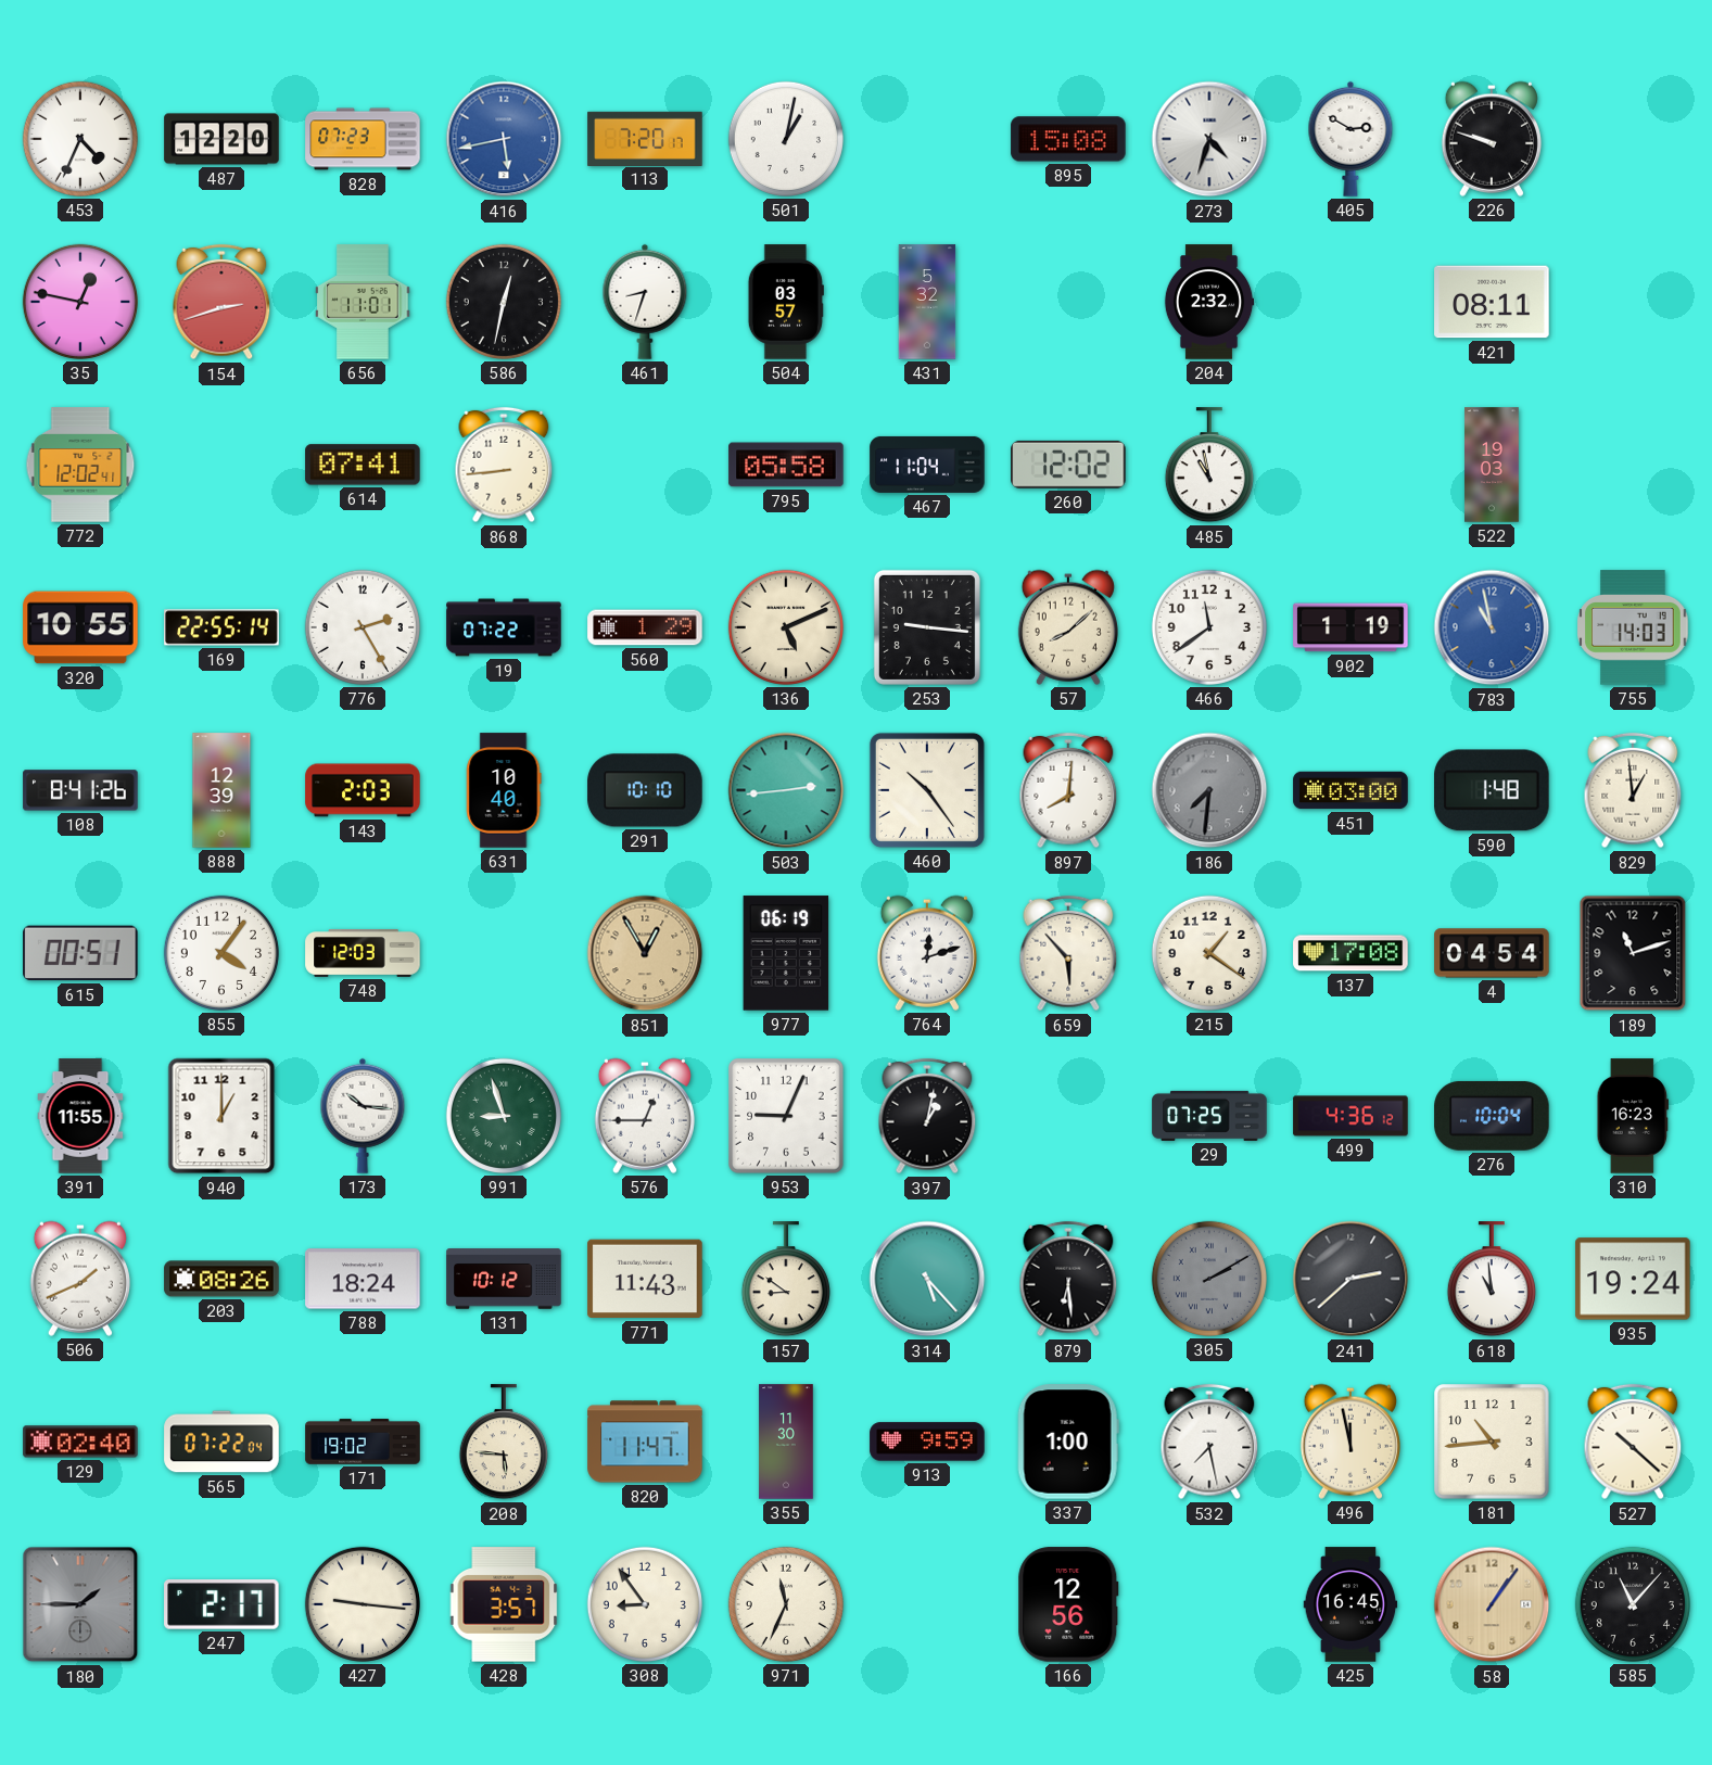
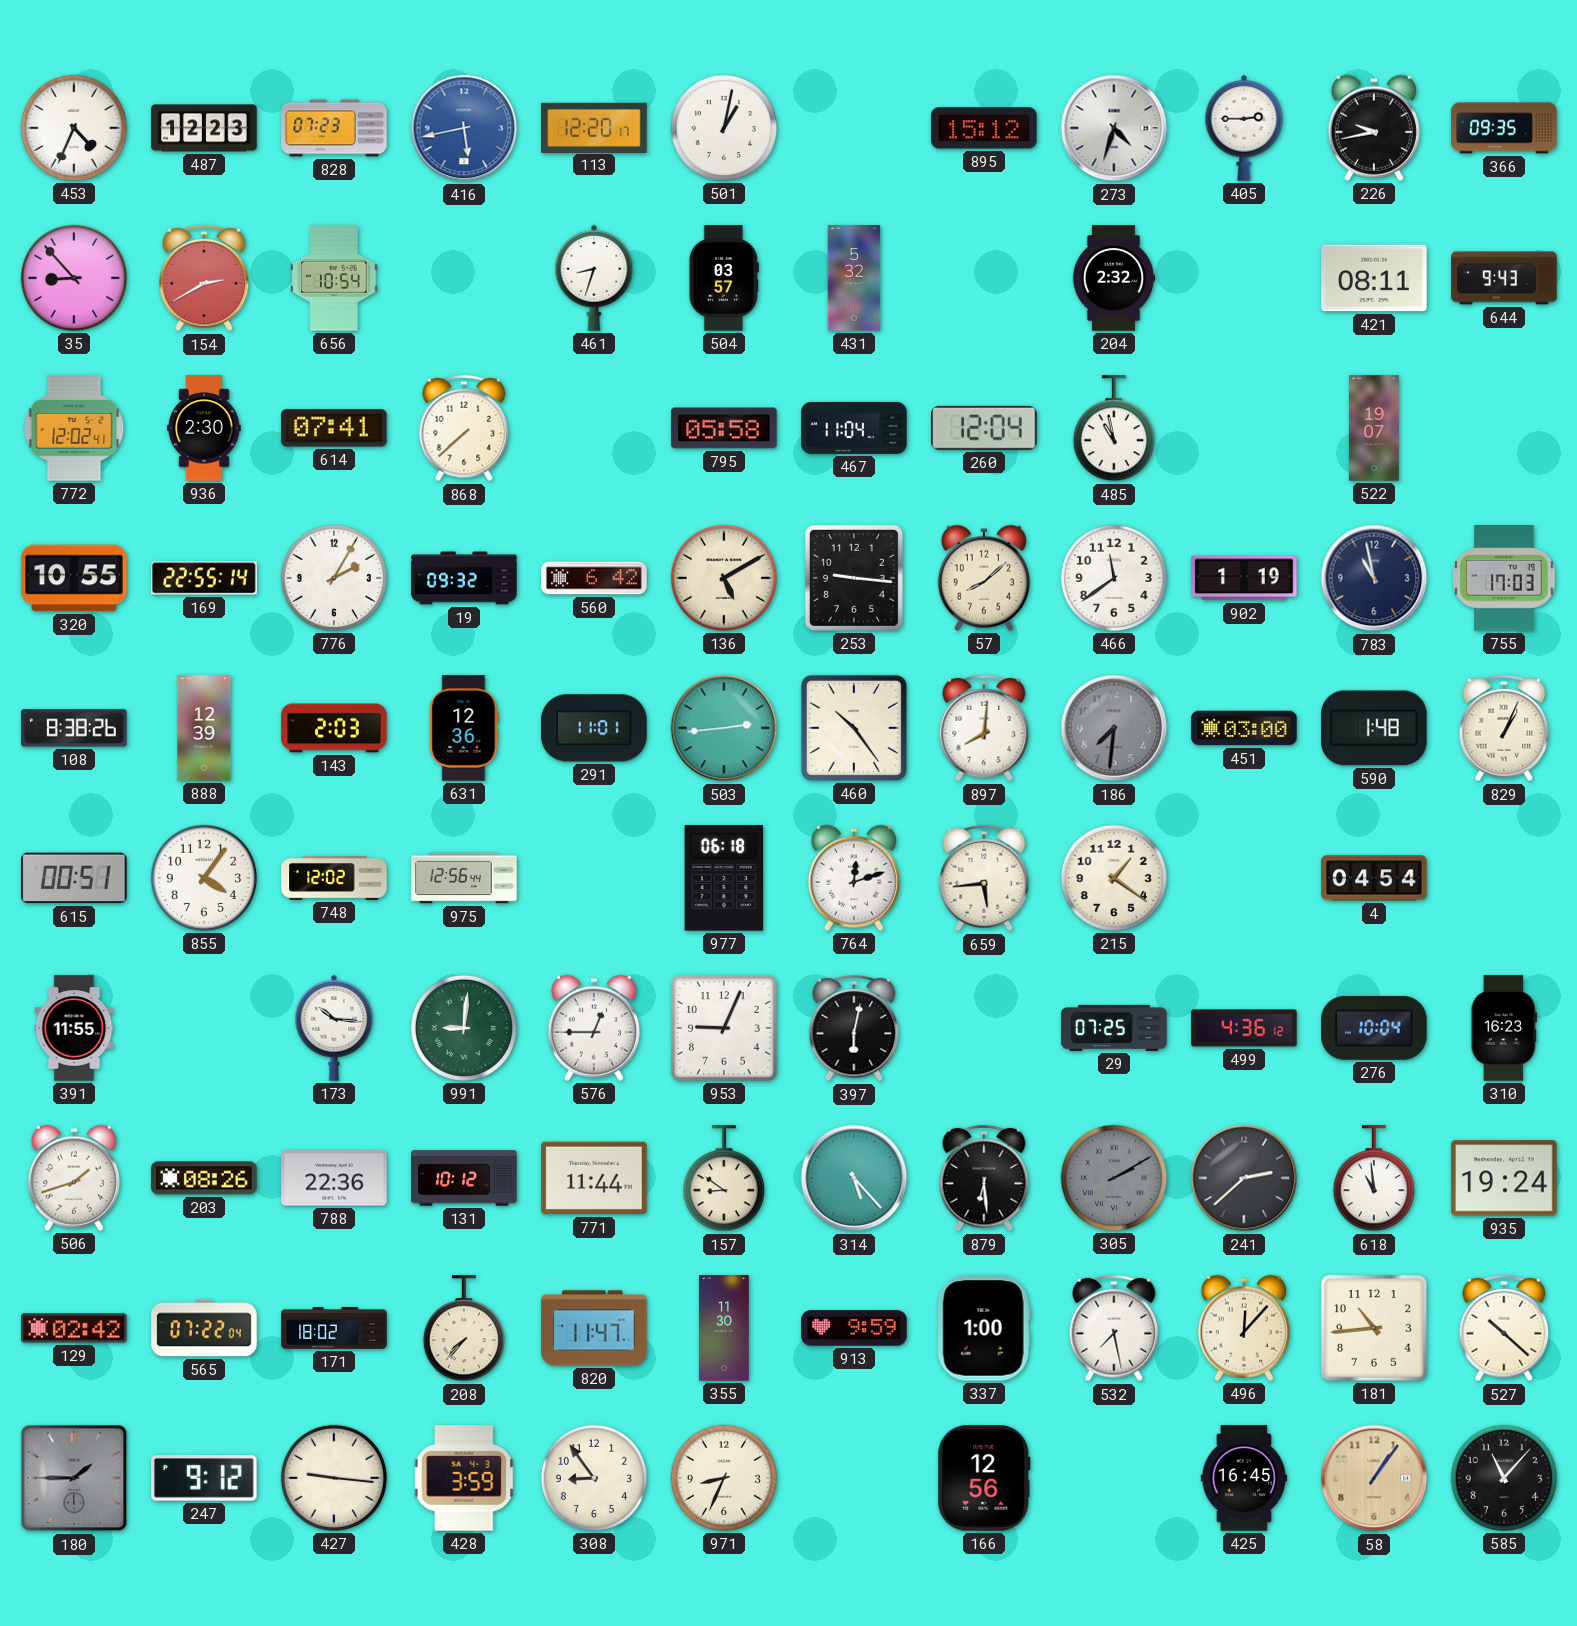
487: 12:20 -> 12:23
113: 7:20 -> 12:20
895: 15:08 -> 15:12
405: 2:50 -> 2:45
226: 9:48 -> 9:43
366: none -> 09:35
35: 12:47 -> 8:53
154: 2:42 -> 2:40
656: 11:01 -> 10:54
586: 12:32 -> none
644: none -> 9:43
936: none -> 2:30
868: 8:44 -> 7:38
260: 12:02 -> 12:04
522: 19:03 -> 19:07
776: 2:25 -> 2:05
19: 07:22 -> 09:32
560: 1:29 -> 6:42
136: 5:11 -> 5:10
783 dial: blue -> navy
755: 14:03 -> 17:03
108: 8:41 -> 8:38
631: 10:40 -> 12:36
291: 10:10 -> 11:01
829: 12:59 -> 1:04
748: 12:03 -> 12:02
975: none -> 12:56
851: 12:55 -> none
977: 06:19 -> 06:18
659: 5:53 -> 5:44
137: 17:08 -> none
189: 11:12 -> none
940: 1:00 -> none
991: 8:57 -> 9:01
397: 1:02 -> 6:02
506: 1:41 -> 1:42
788: 18:24 -> 22:36
771: 11:43 -> 11:44
129: 02:40 -> 02:42
171: 19:02 -> 18:02
208: 5:46 -> 7:37
496: 11:58 -> 12:07
247: 2:17 -> 9:12
428: 3:57 -> 3:59
971: 11:34 -> 8:34
